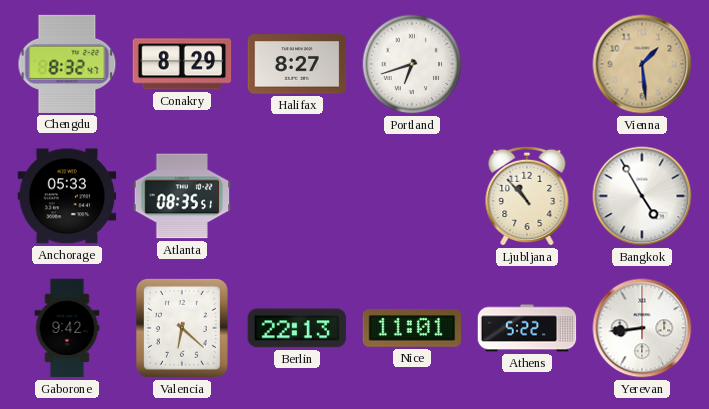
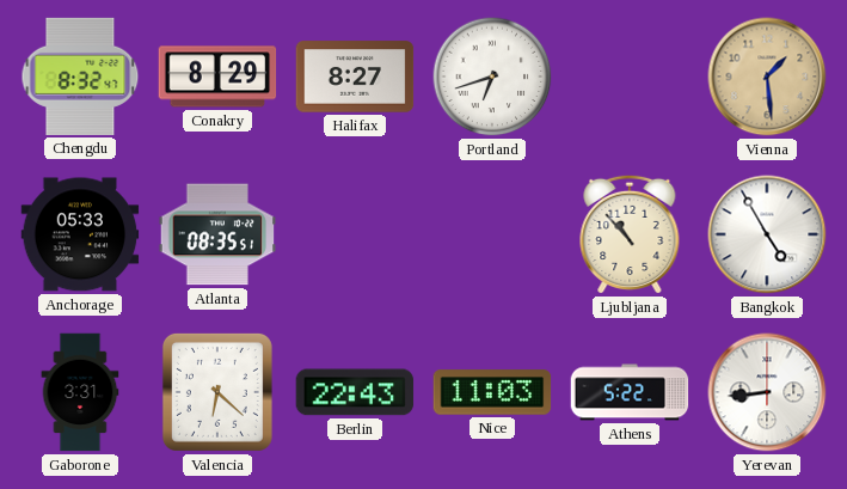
Gaborone: 9:42 -> 3:31
Berlin: 22:13 -> 22:43
Nice: 11:01 -> 11:03
